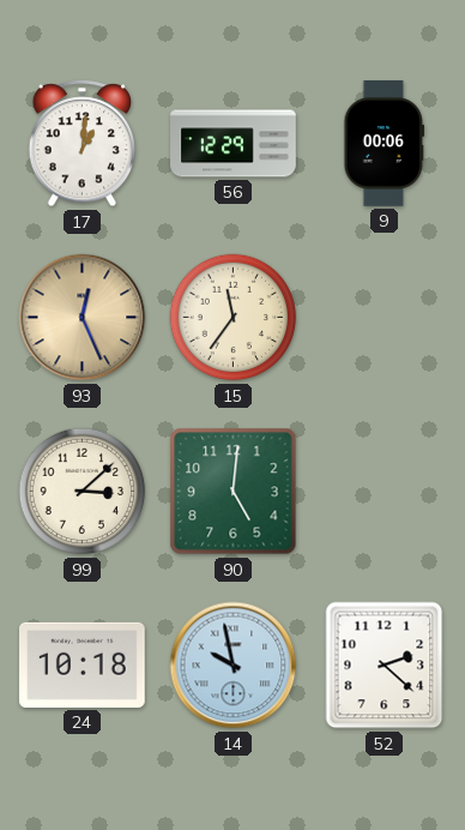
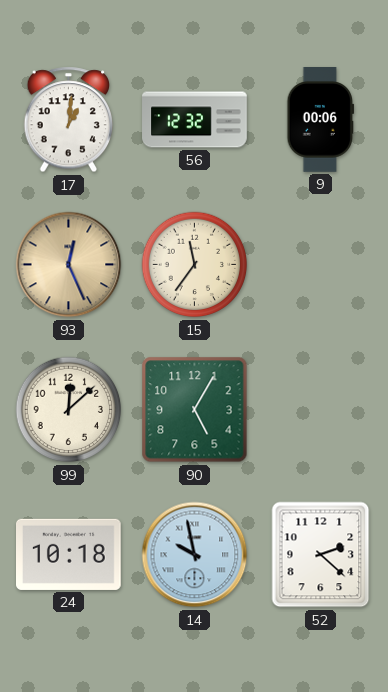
56: 12:29 -> 12:32
99: 3:08 -> 12:08
90: 5:01 -> 5:05
